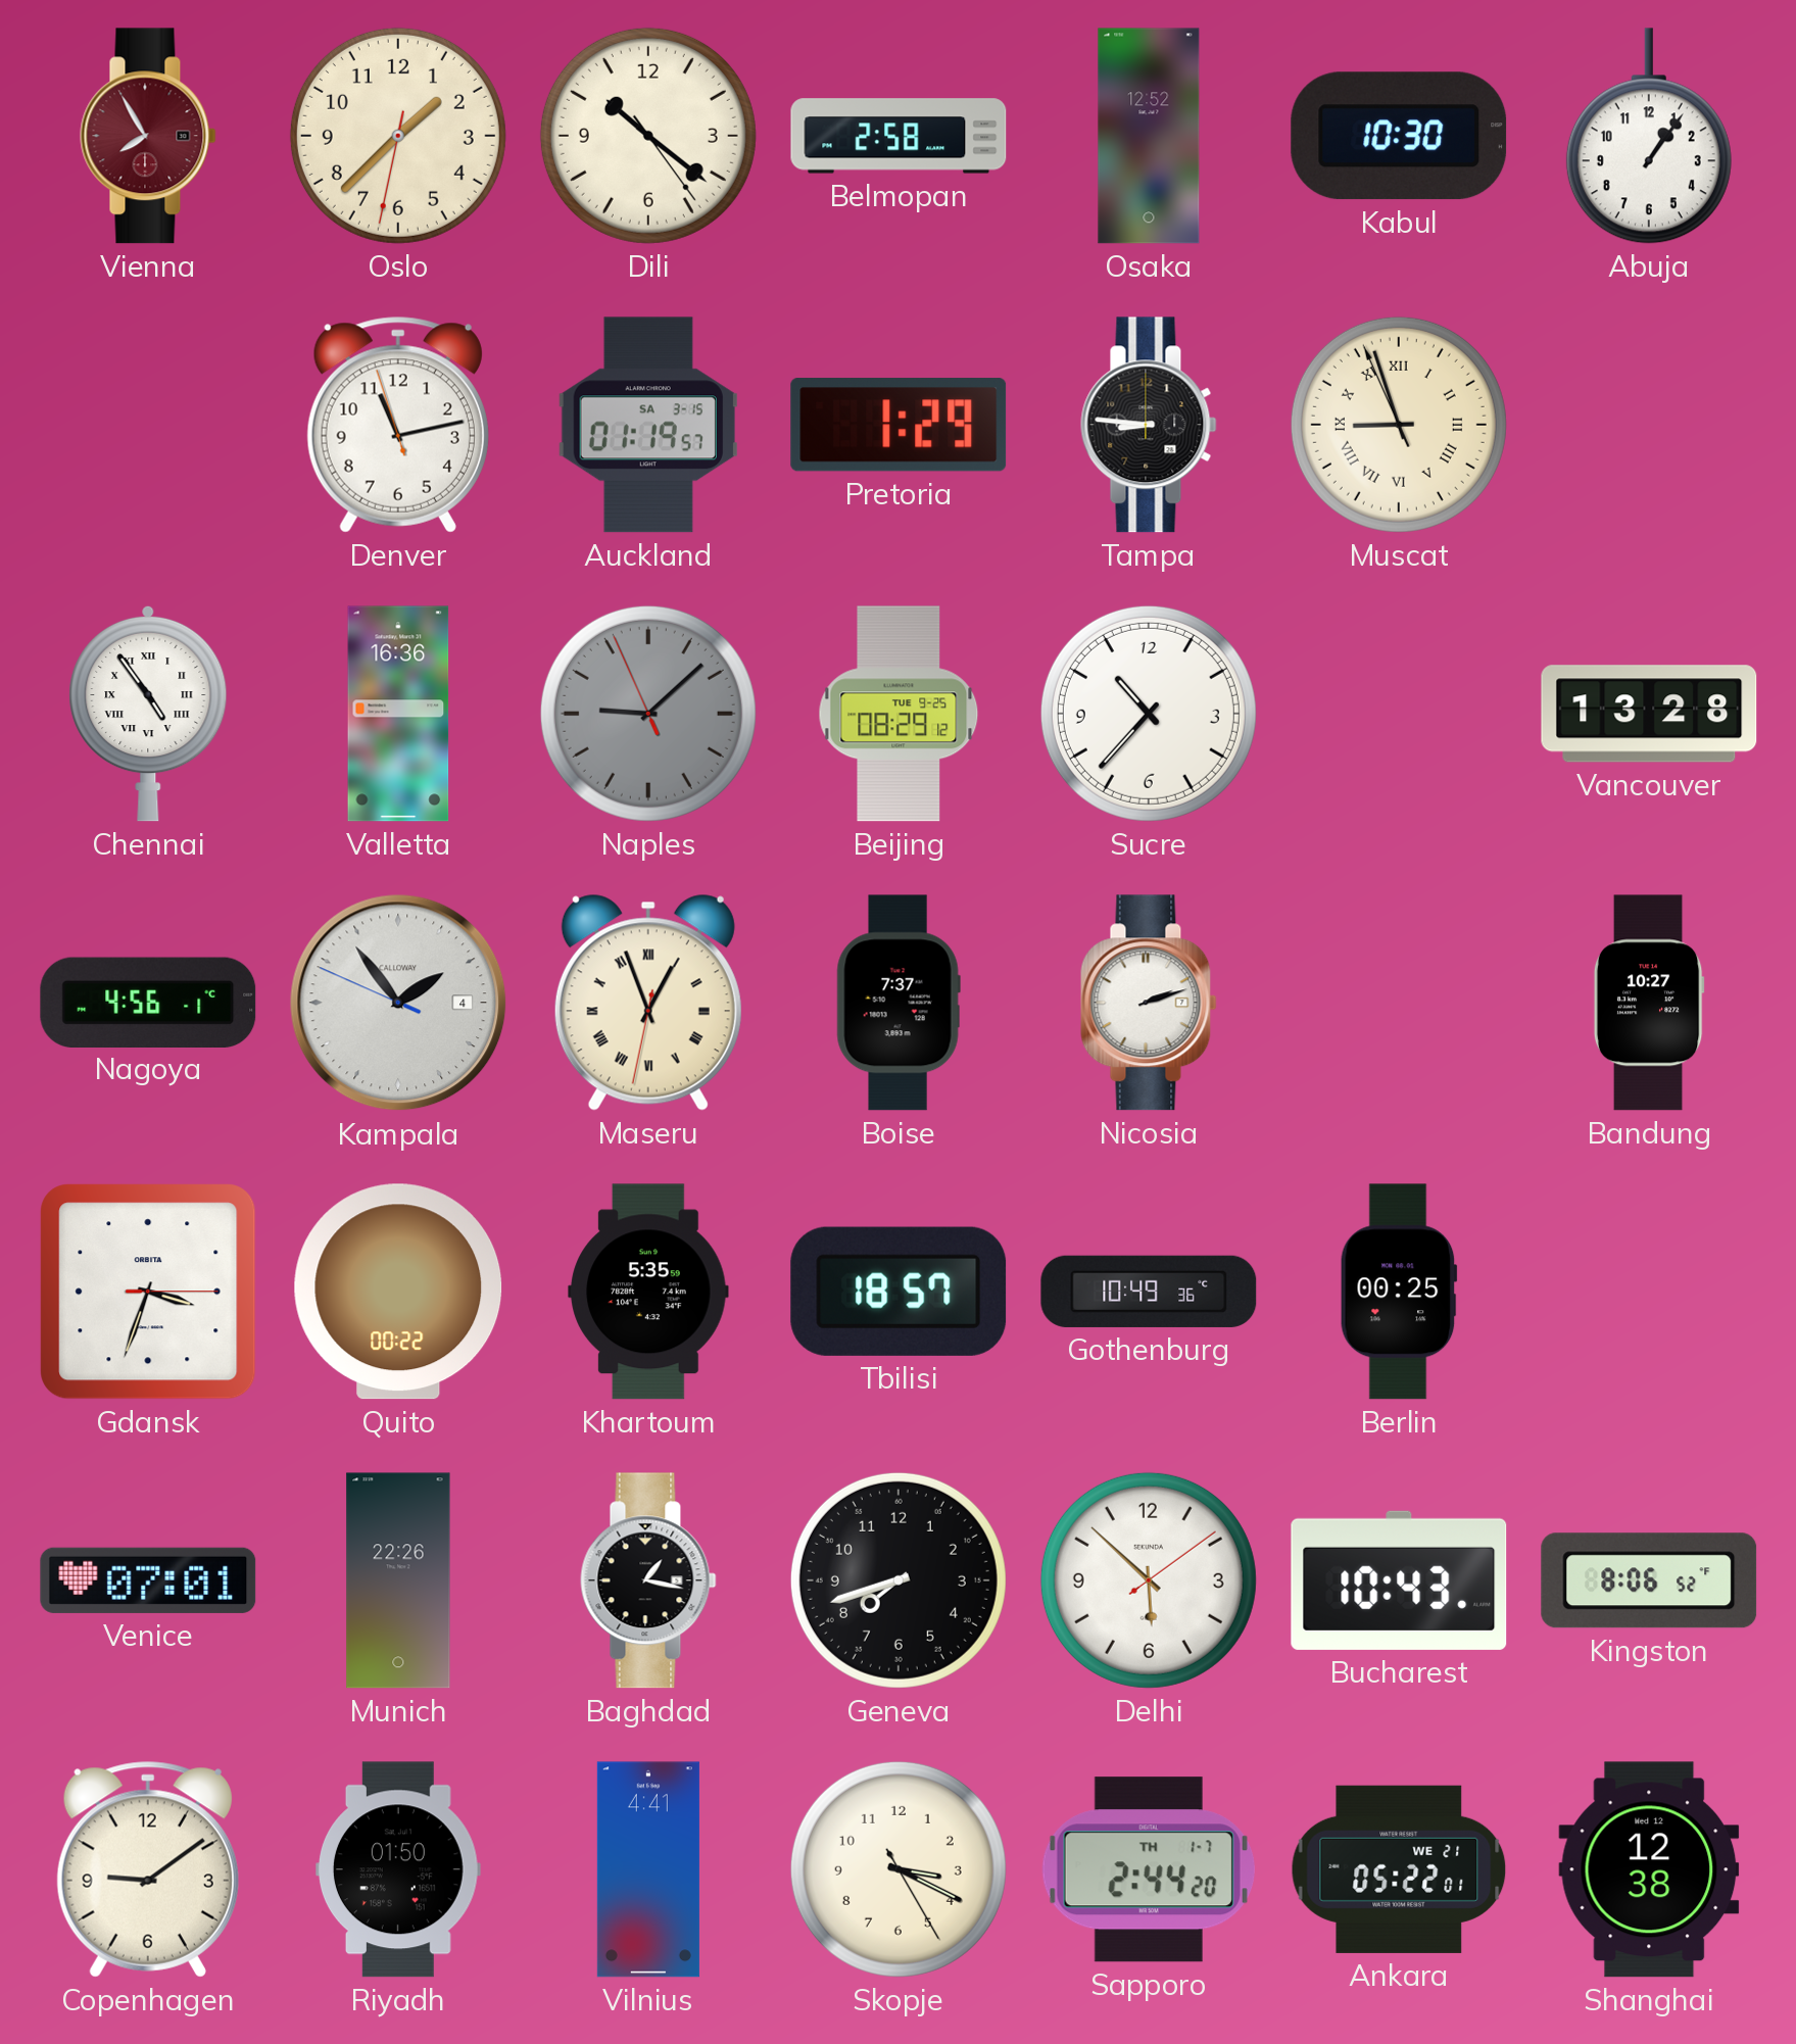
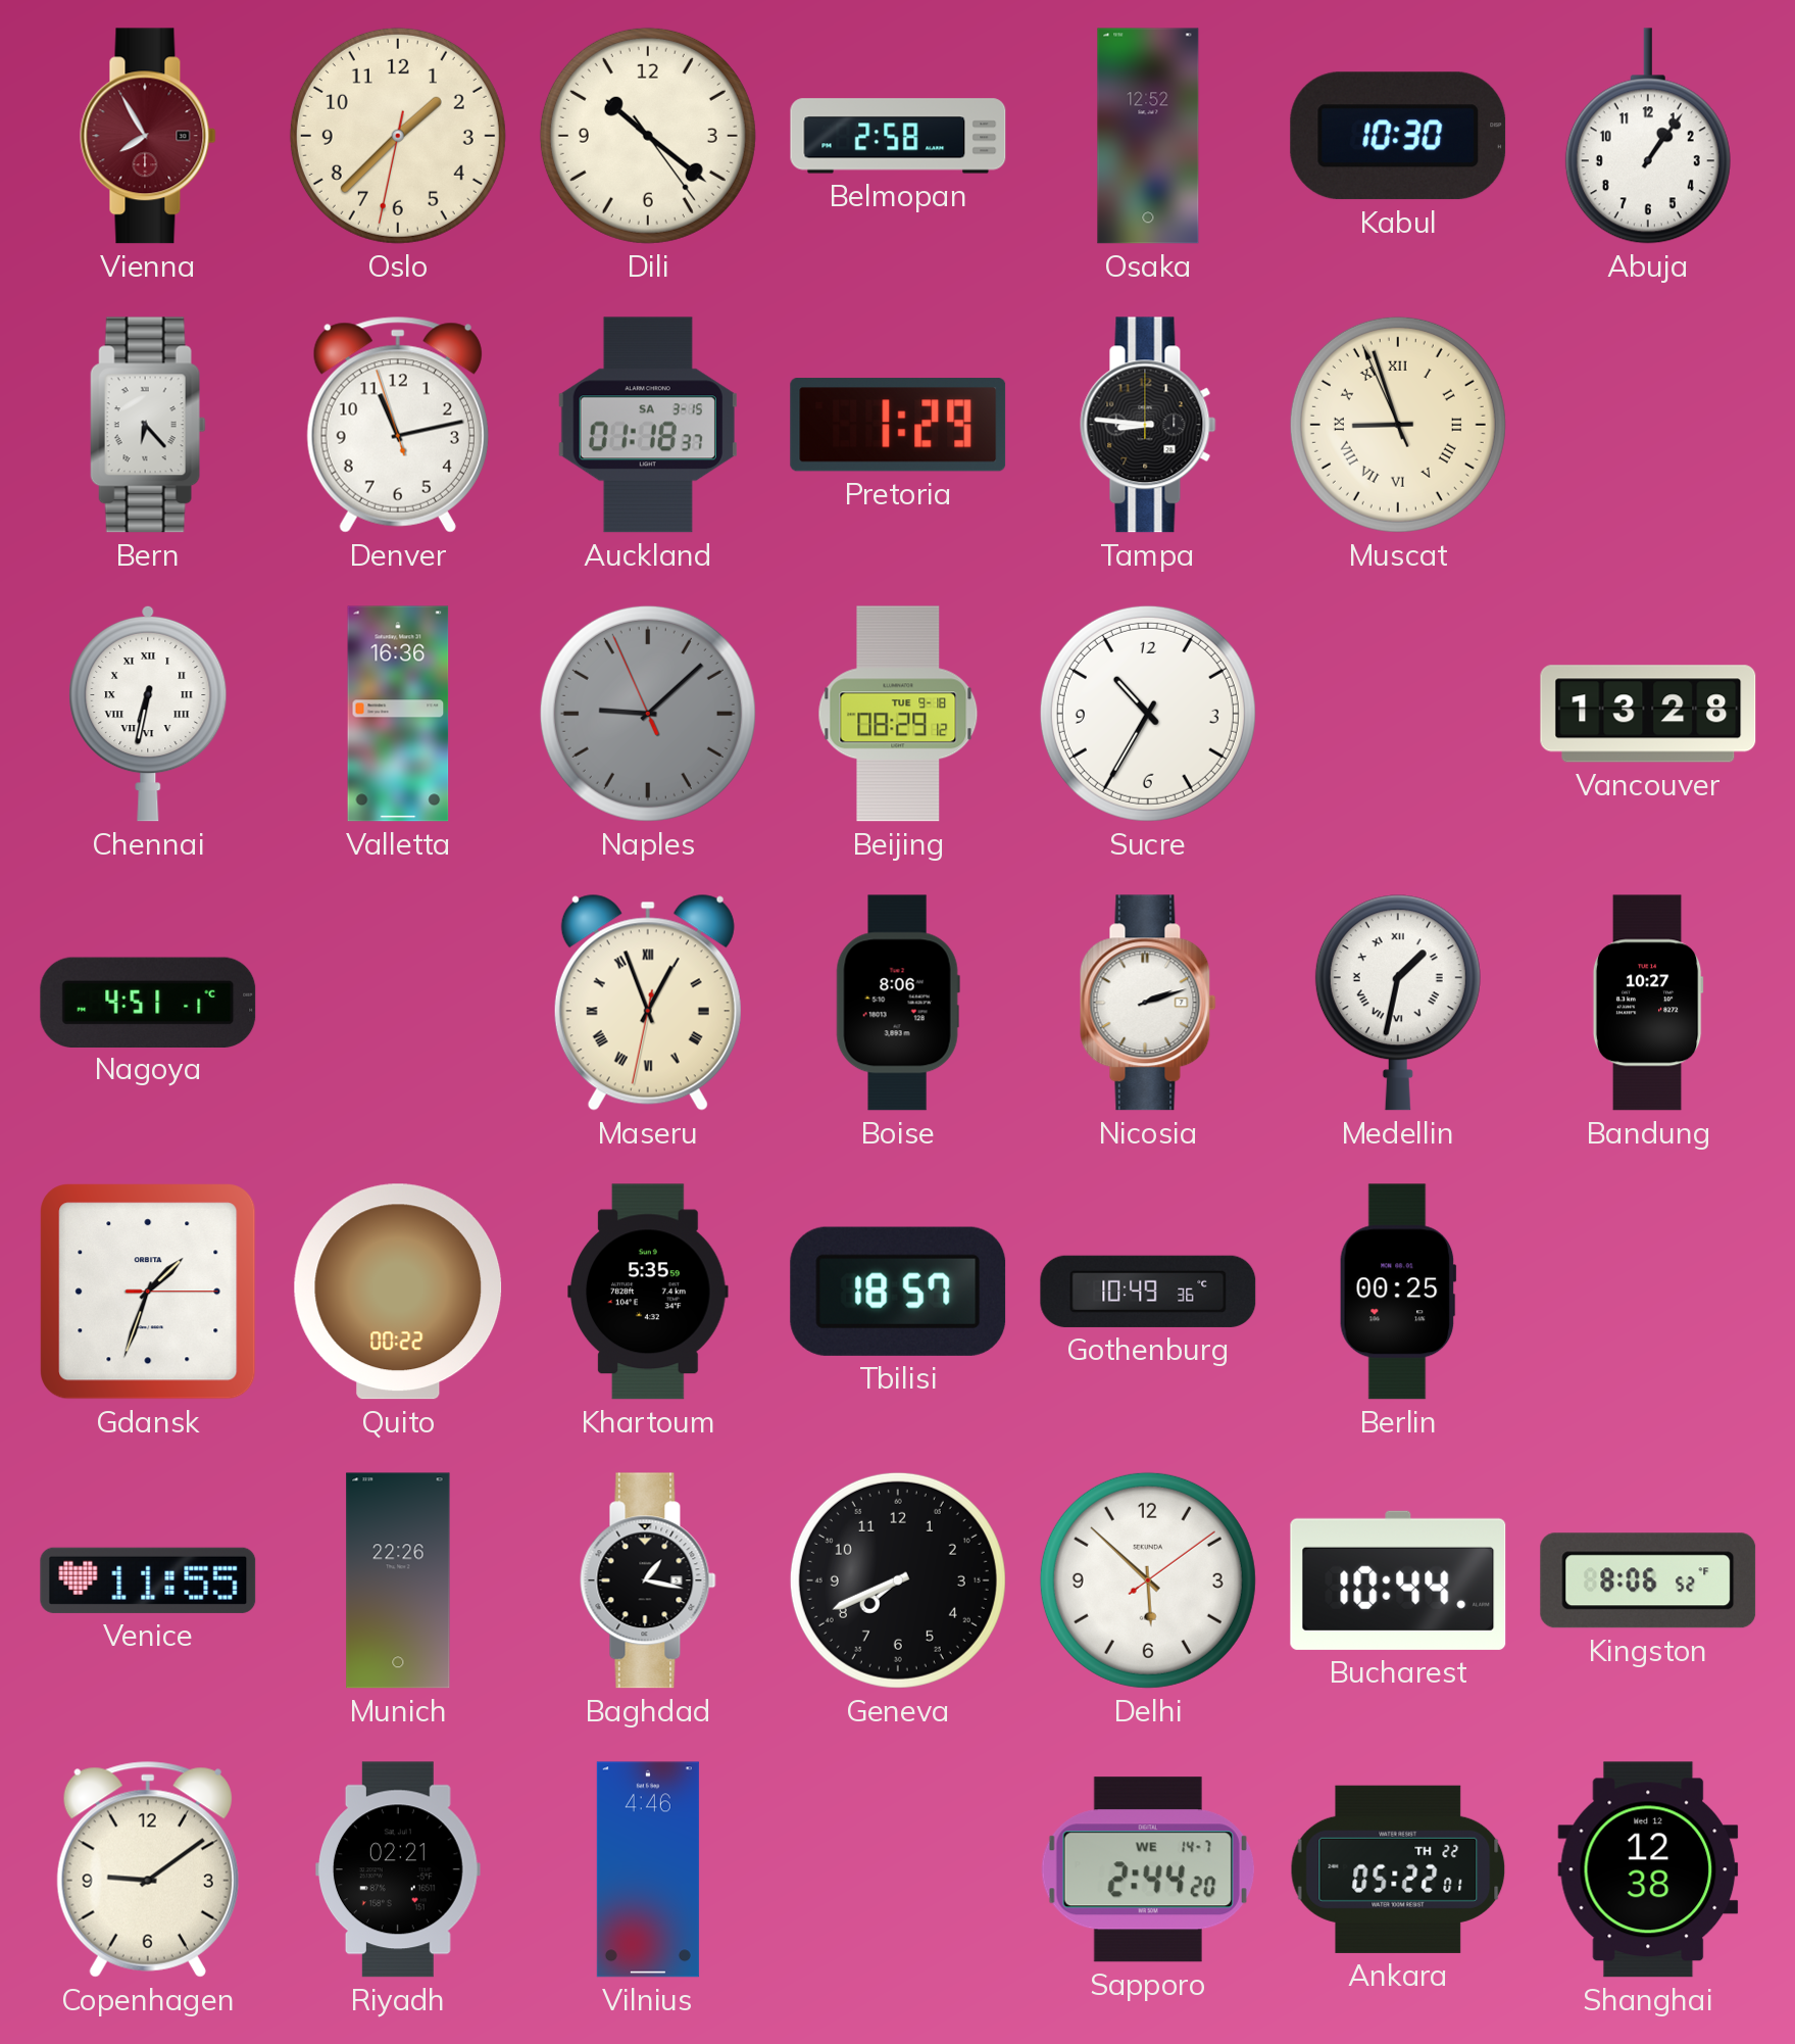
Bern: none -> 6:23
Auckland: 01:19 -> 01:18
Chennai: 4:54 -> 6:32
Beijing date: TUE 9-25 -> TUE 9-18
Sucre: 10:37 -> 10:35
Nagoya: 4:56 -> 4:51
Kampala: 1:53 -> none
Boise: 7:37 -> 8:06
Medellin: none -> 1:32
Gdansk: 3:33 -> 1:33
Venice: 07:01 -> 11:55
Geneva: 7:42 -> 7:41
Bucharest: 10:43 -> 10:44
Riyadh: 01:50 -> 02:21
Vilnius: 4:41 -> 4:46
Skopje: 3:19 -> none
Sapporo date: TH 1-7 -> WE 14-7
Ankara date: WE 21 -> TH 22
